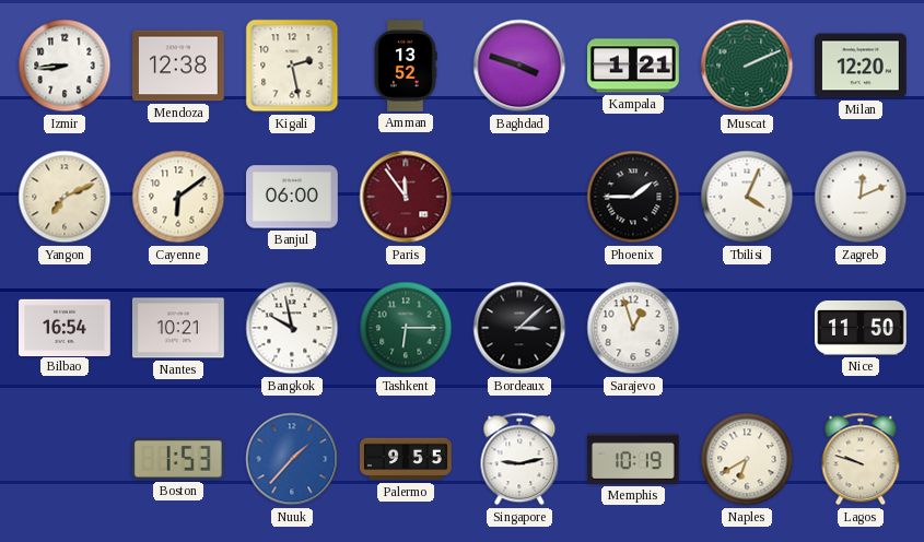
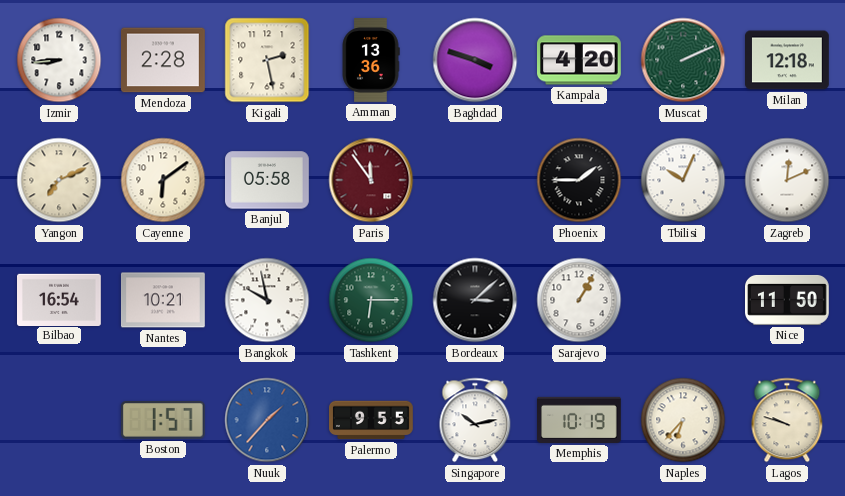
Mendoza: 12:38 -> 2:28
Amman: 13:52 -> 13:36
Kampala: 1:21 -> 4:20
Milan: 12:20 -> 12:18
Banjul: 06:00 -> 05:58
Tbilisi: 4:04 -> 10:04
Sarajevo: 12:57 -> 1:05
Boston: 1:53 -> 1:57
Singapore: 9:13 -> 10:13
Naples: 6:40 -> 6:37
